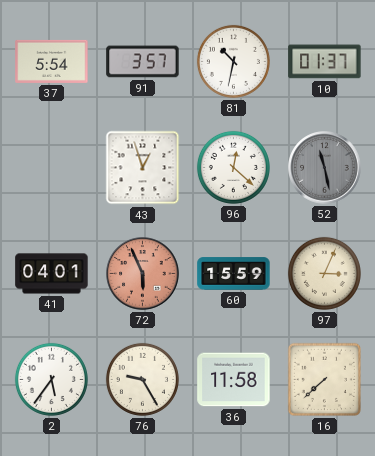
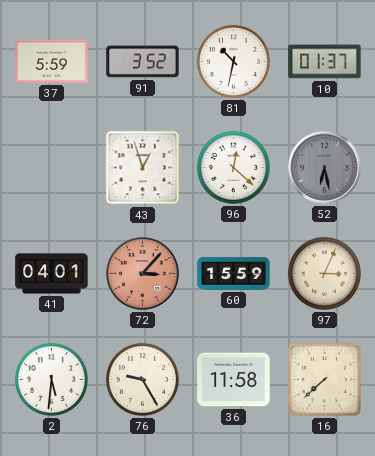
37: 5:54 -> 5:59
91: 3:57 -> 3:52
52: 11:28 -> 6:28
72: 5:56 -> 3:07
2: 5:36 -> 5:31
